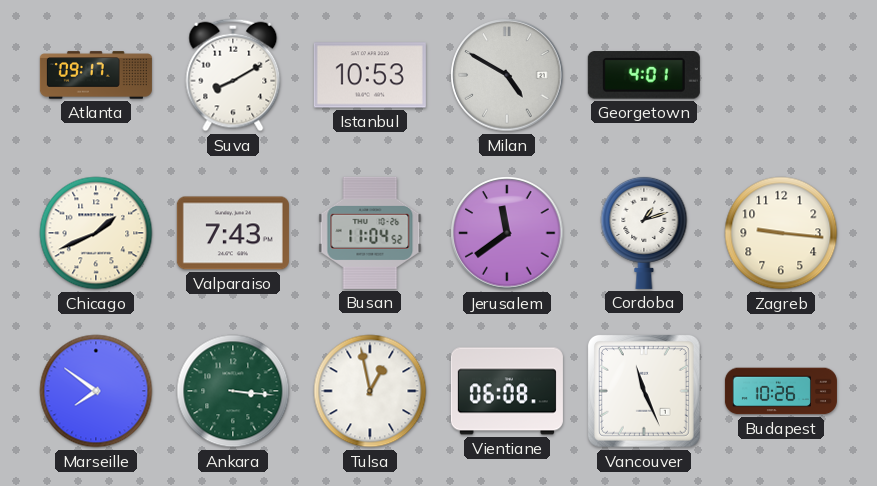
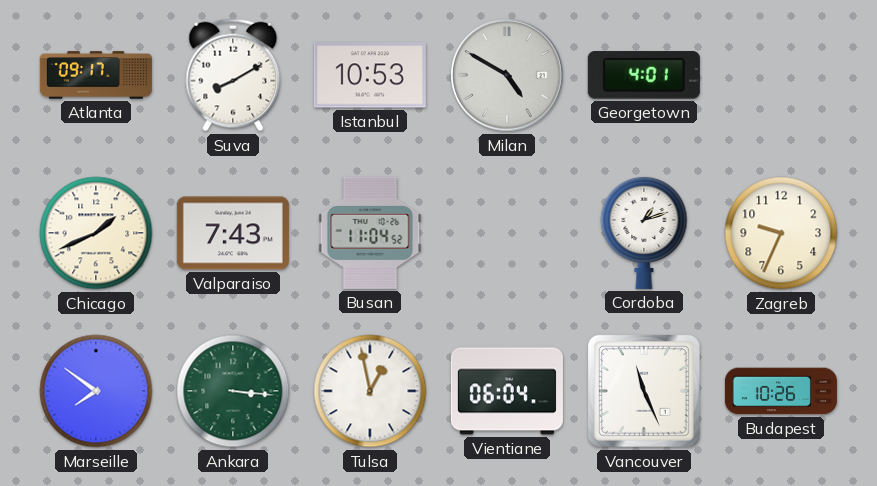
Jerusalem: 11:39 -> none
Zagreb: 9:16 -> 9:34
Vientiane: 06:08 -> 06:04
